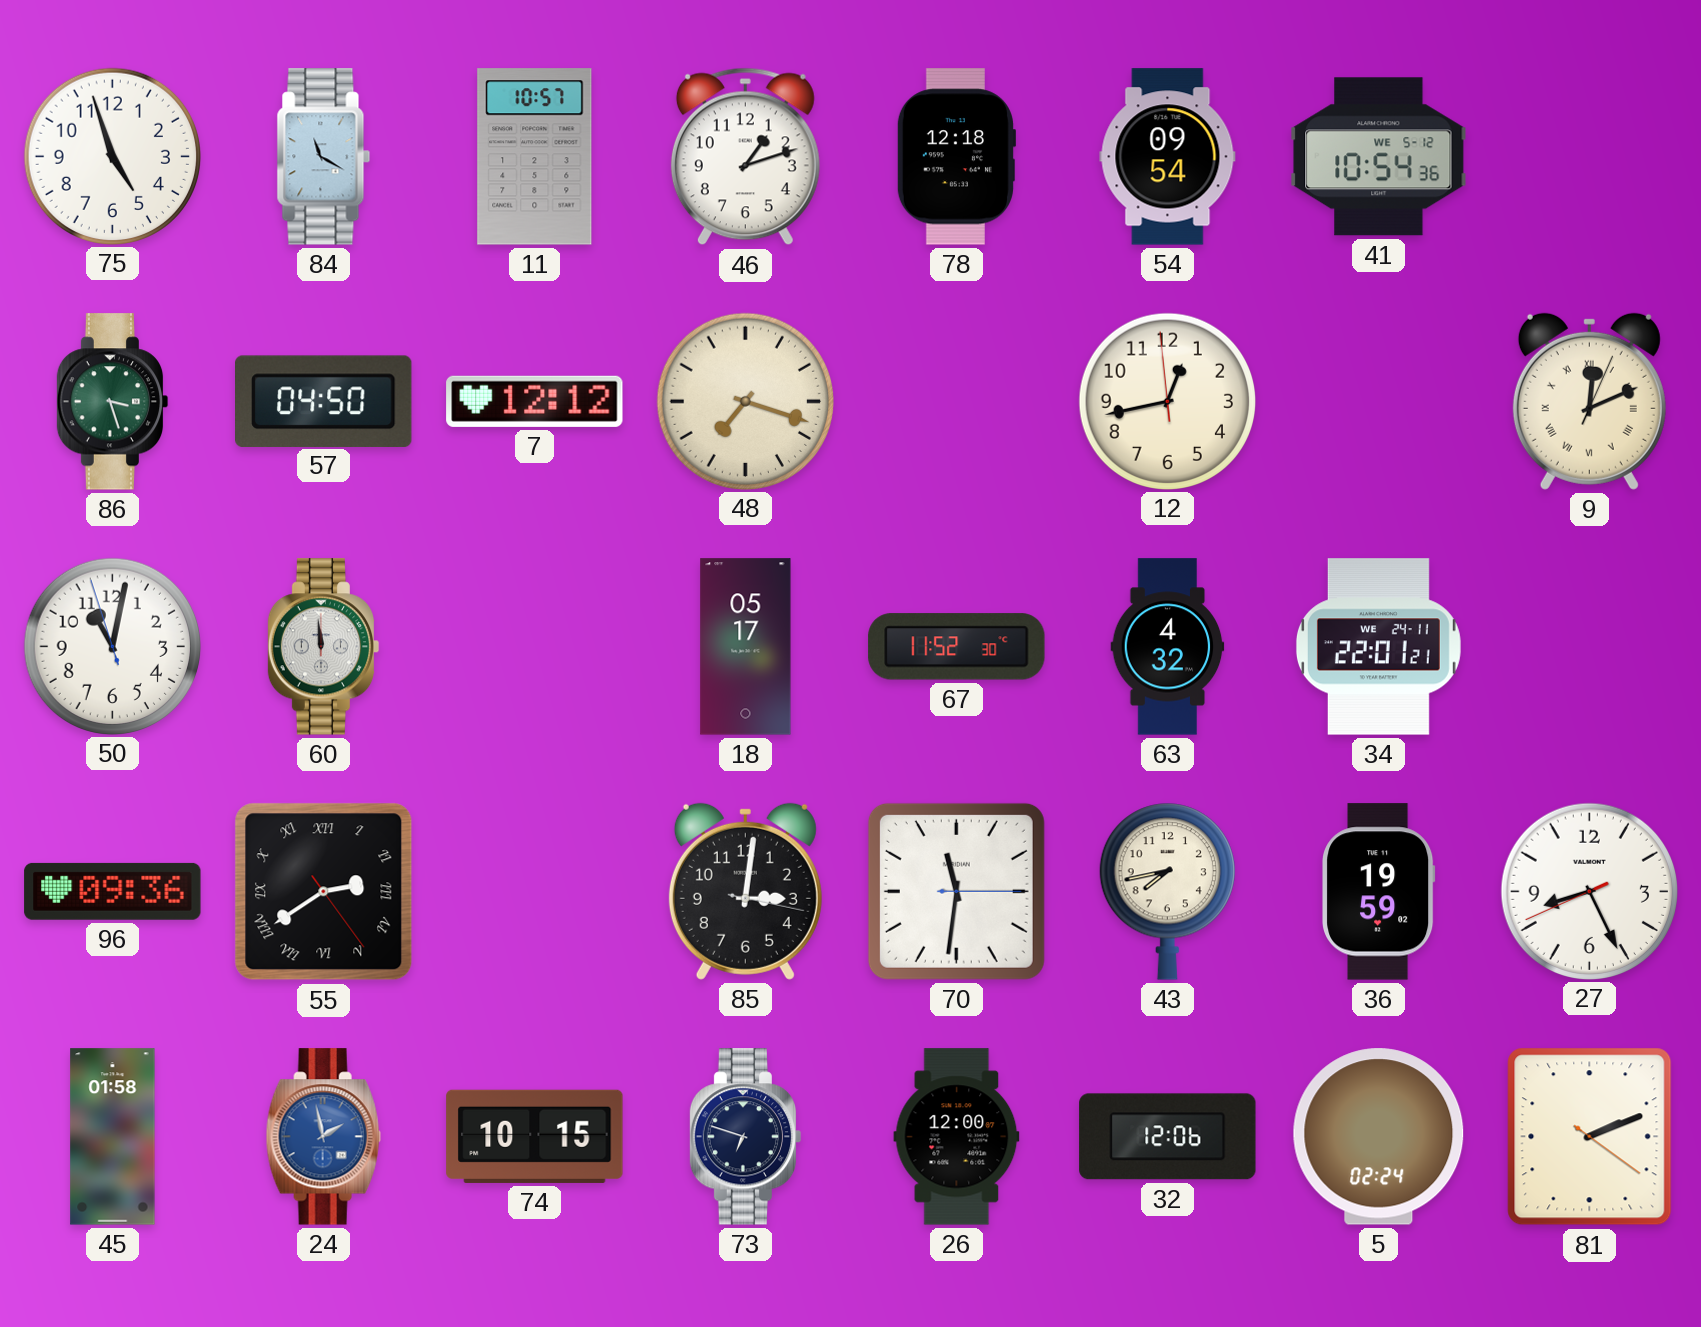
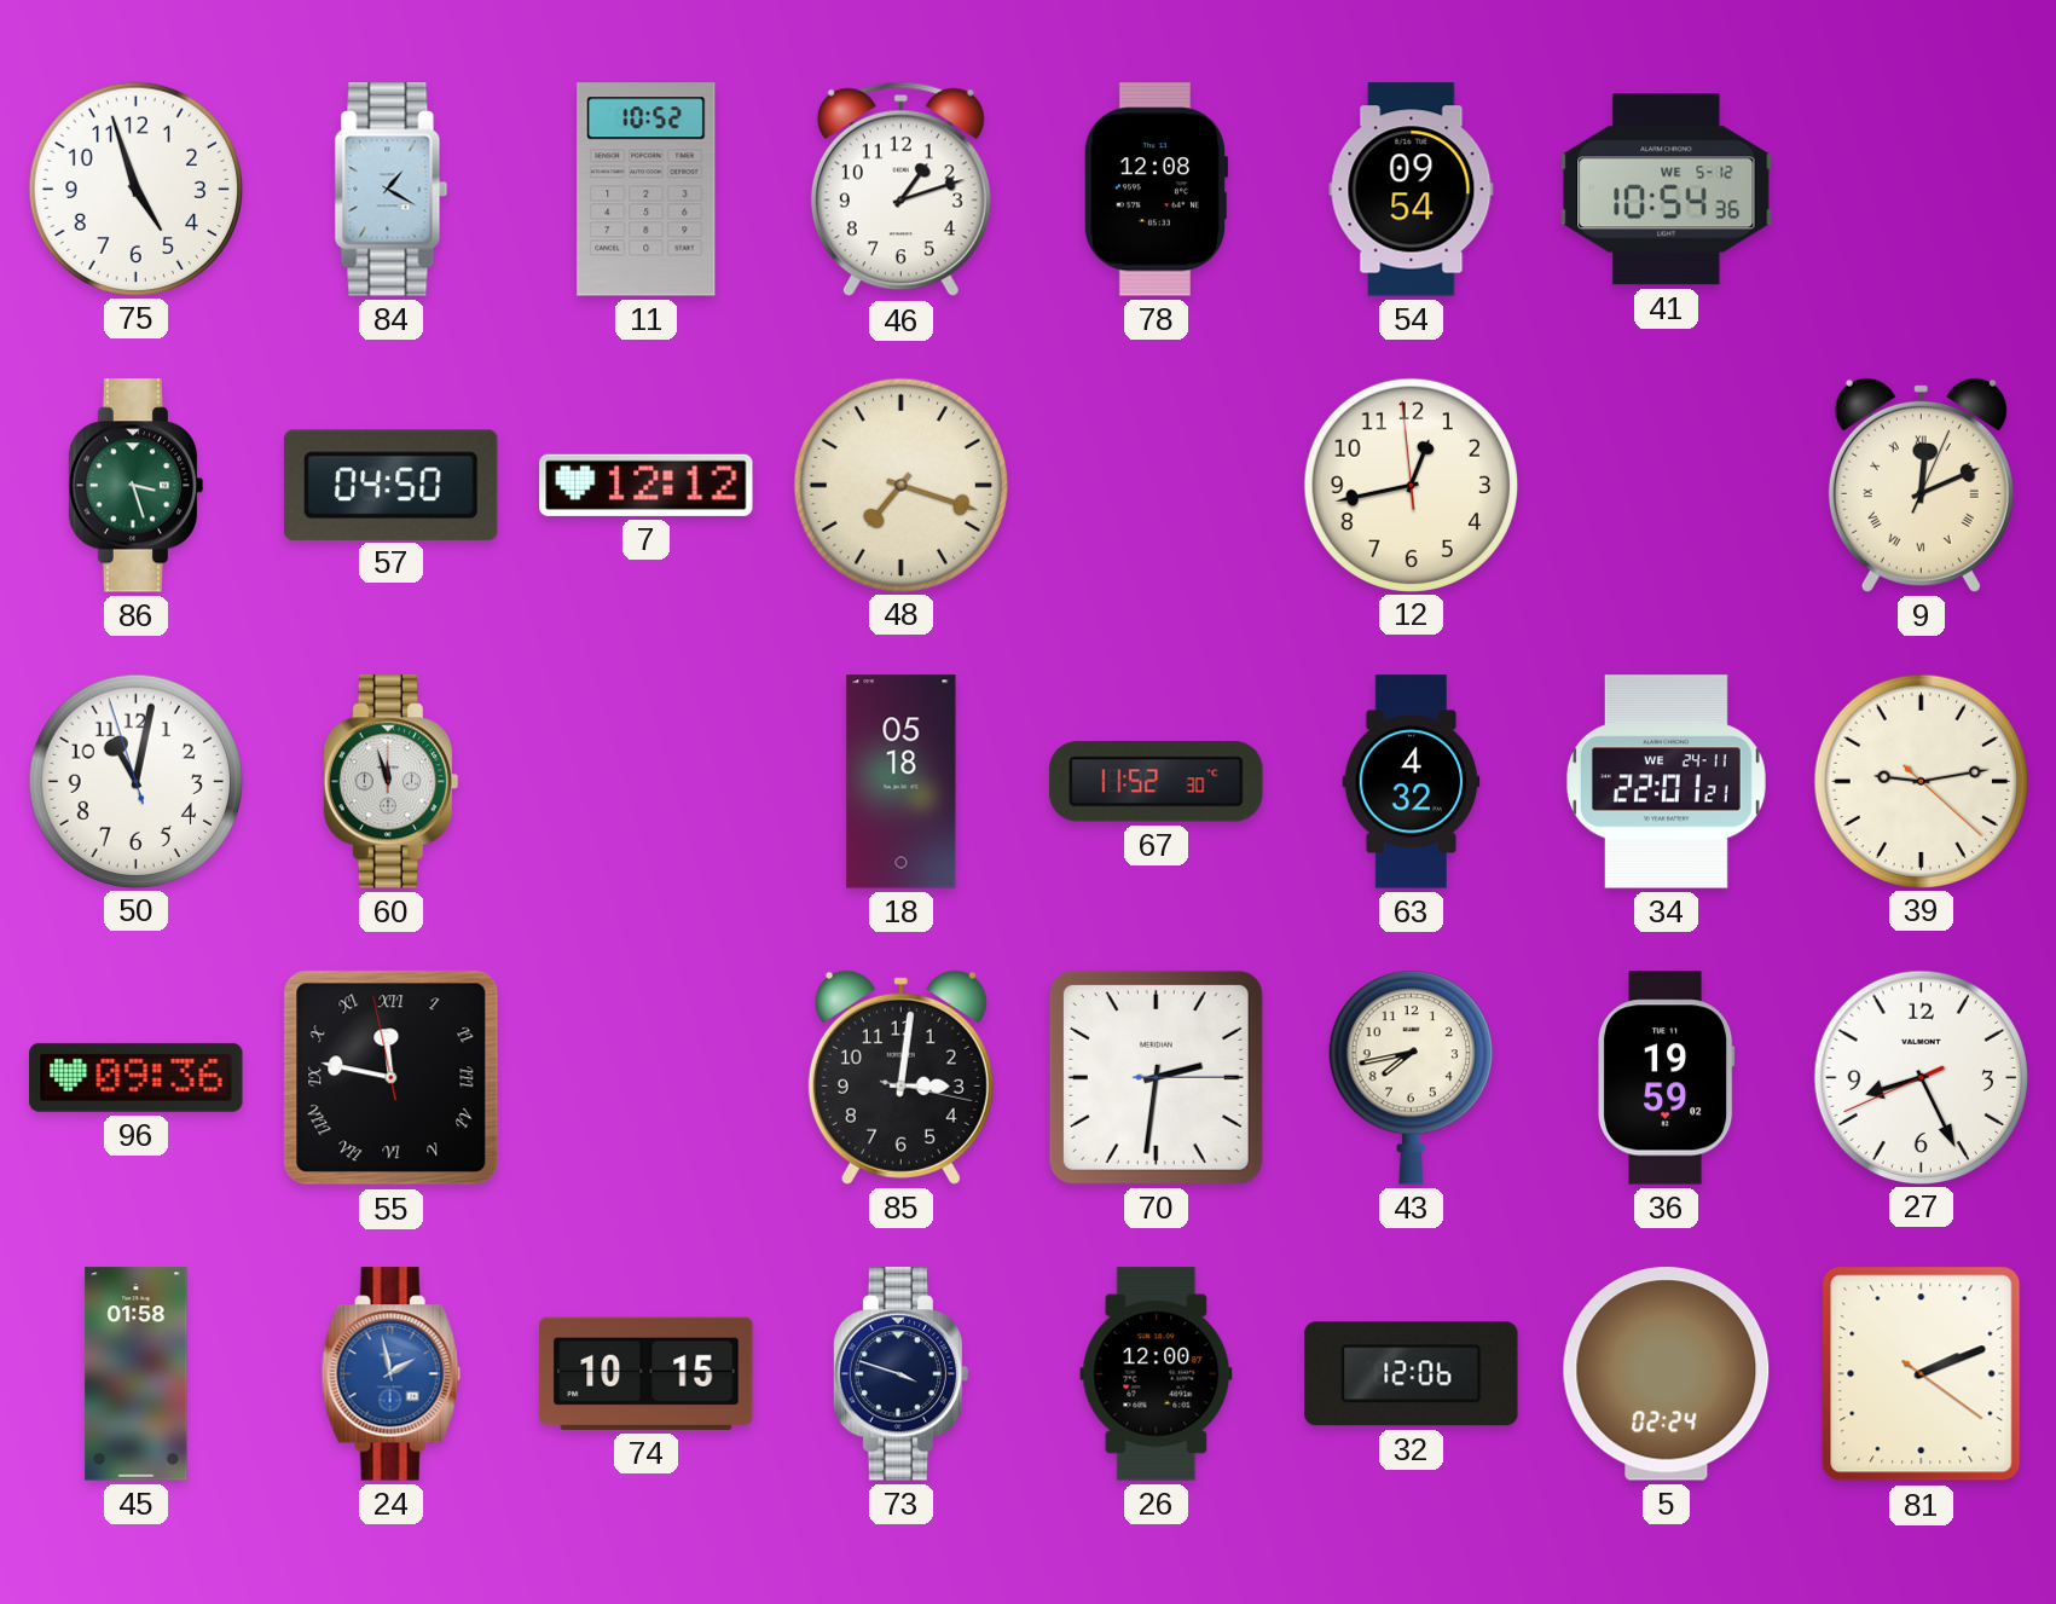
84: 11:20 -> 1:20
11: 10:57 -> 10:52
78: 12:18 -> 12:08
60: 11:59 -> 11:57
18: 05:17 -> 05:18
39: none -> 9:13
55: 2:39 -> 11:46
70: 11:31 -> 2:31
73: 6:48 -> 3:48
